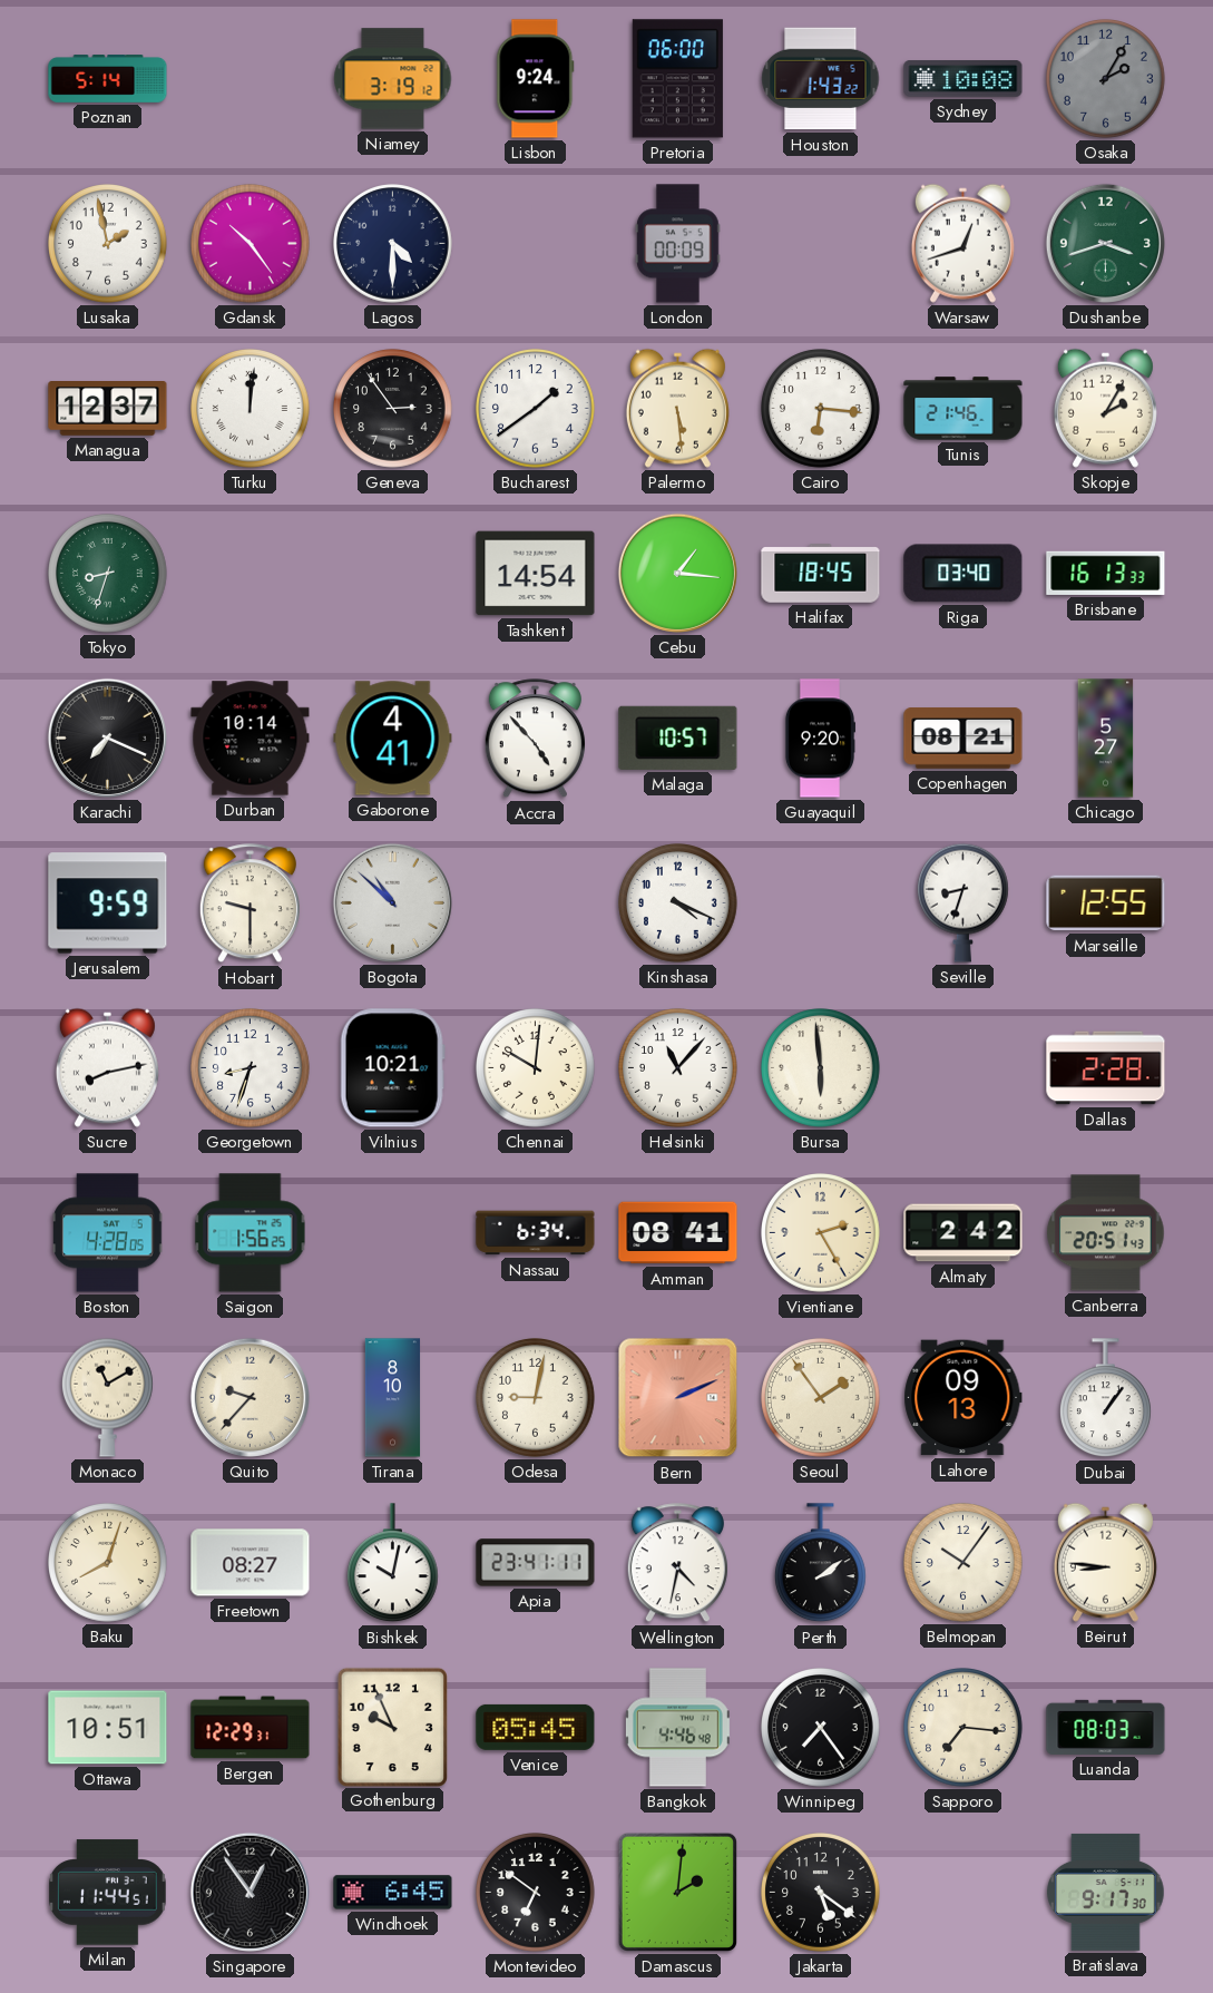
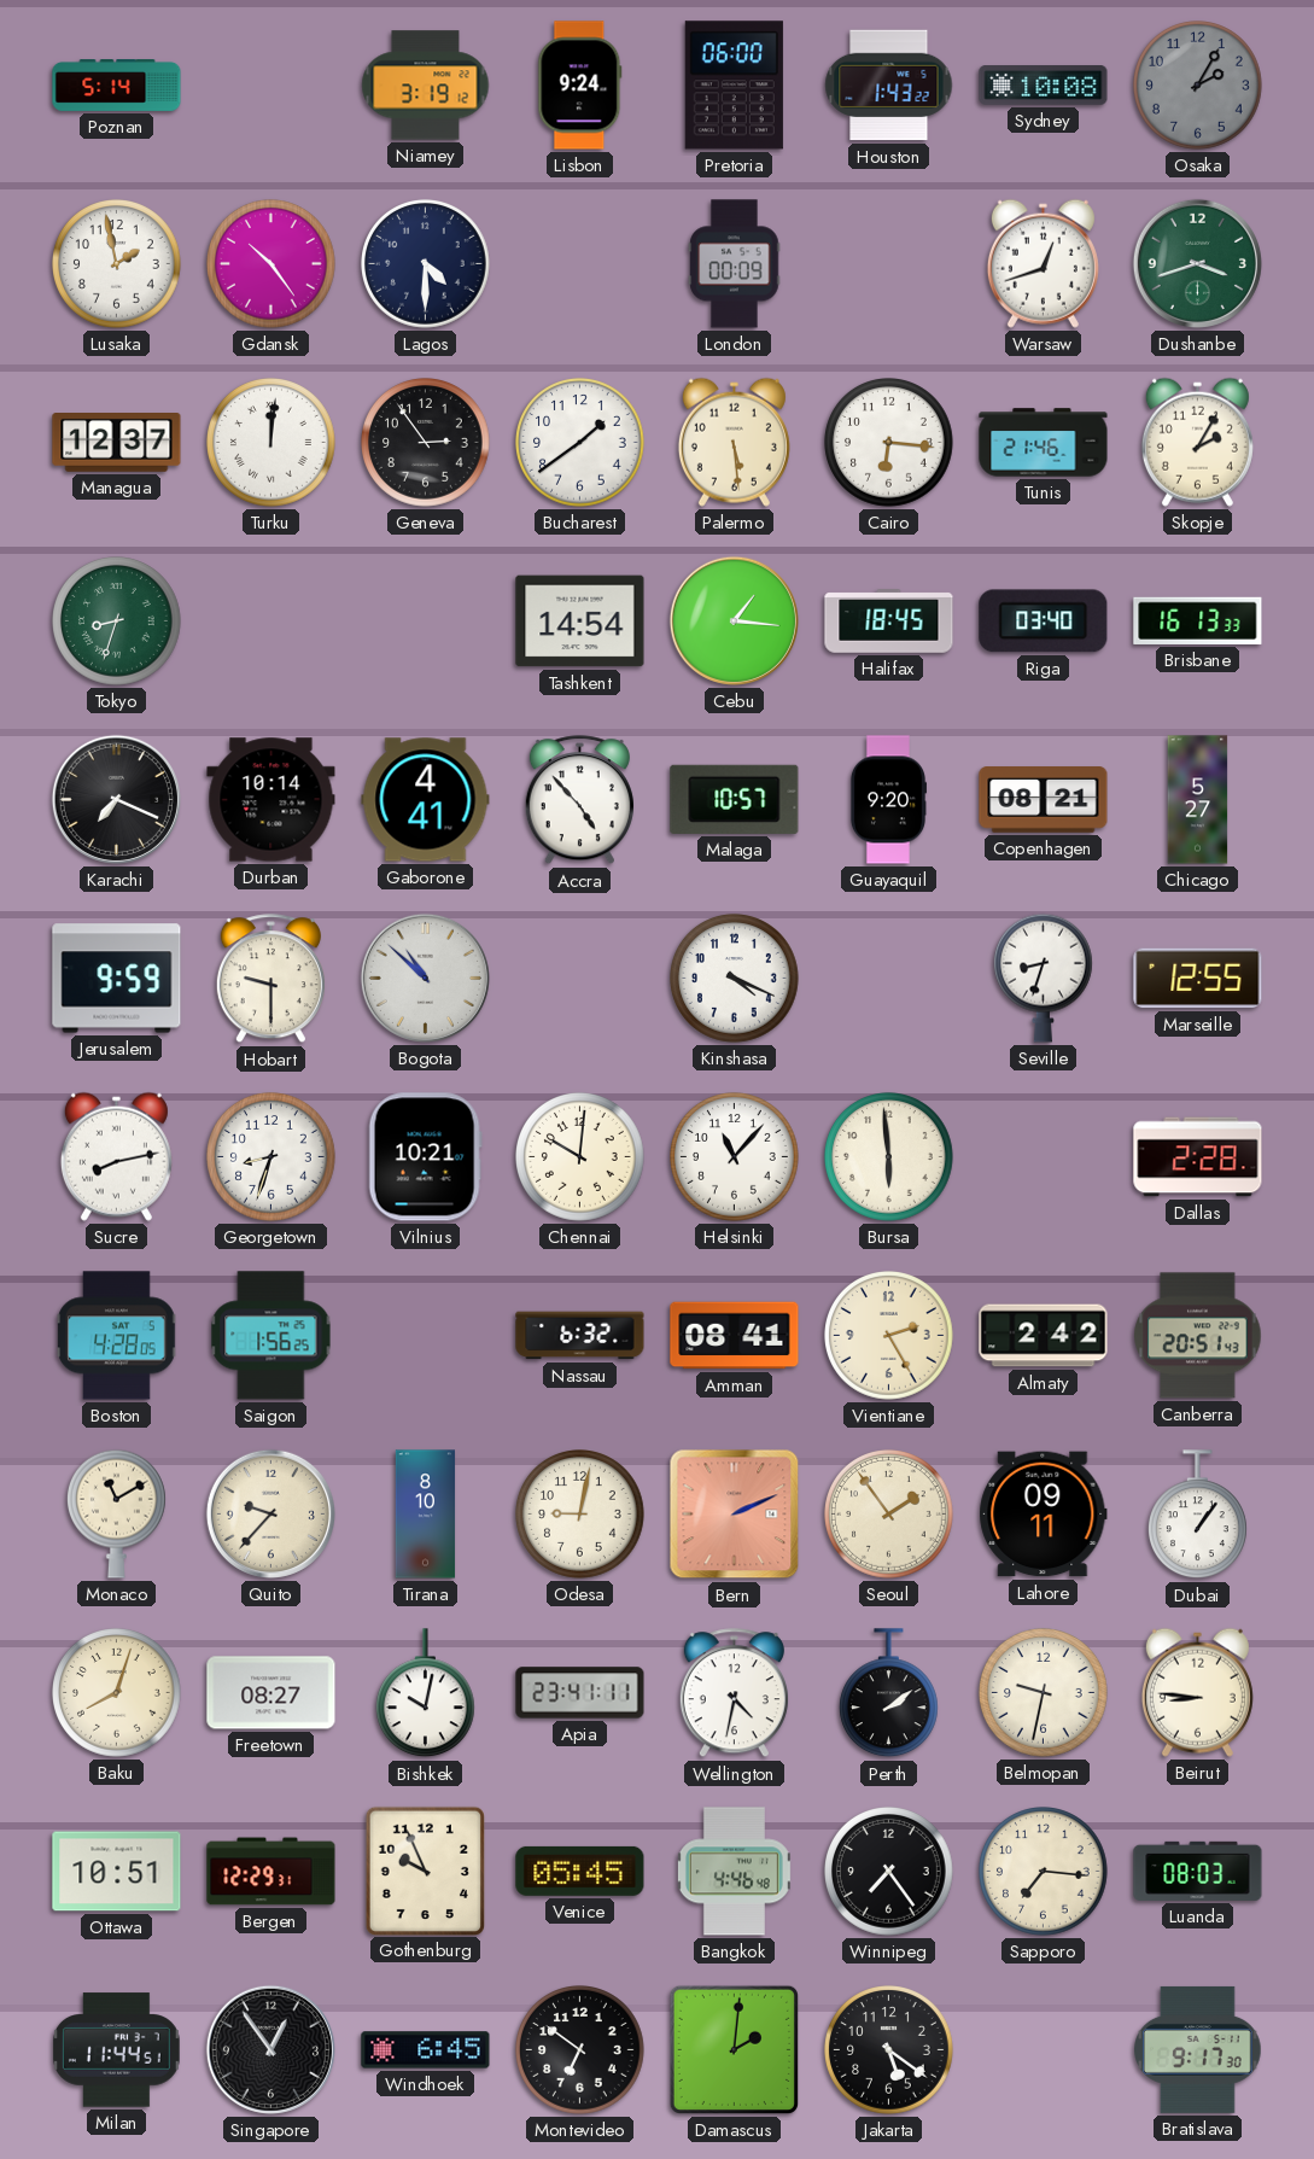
Nassau: 6:34 -> 6:32
Lahore: 09:13 -> 09:11
Belmopan: 10:06 -> 9:32
